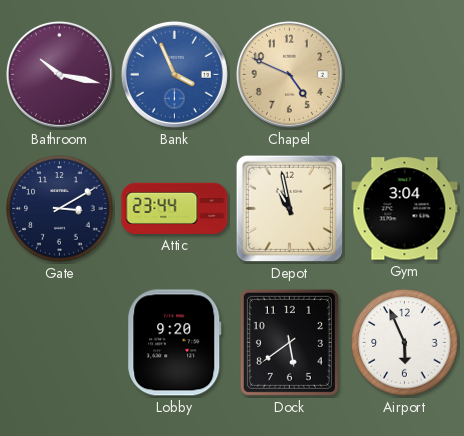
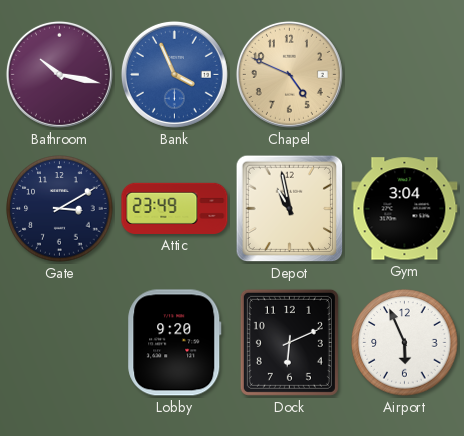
Attic: 23:44 -> 23:49
Dock: 5:39 -> 6:11
